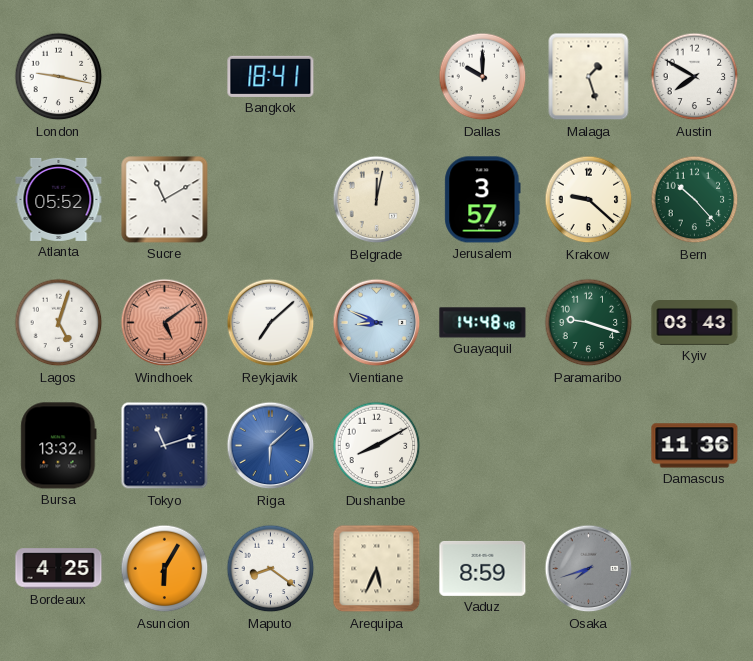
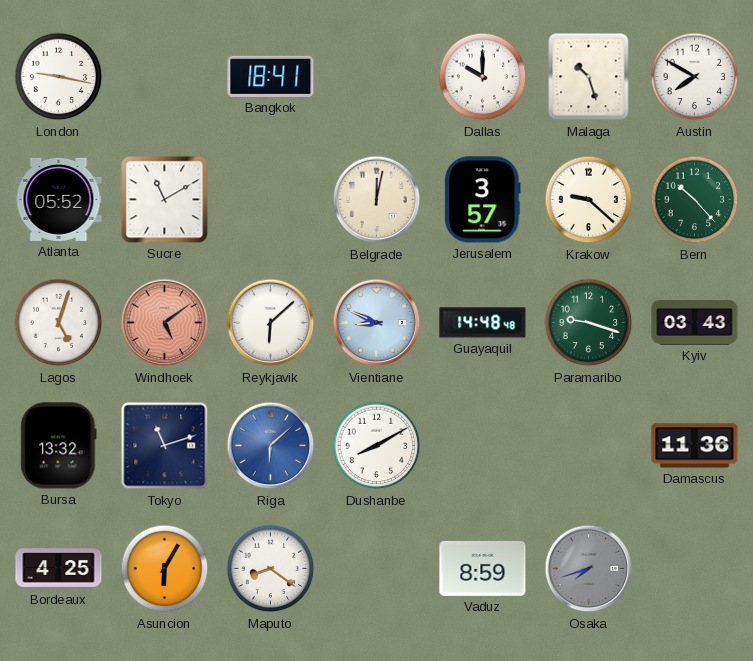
Malaga: 1:27 -> 10:27
Reykjavik: 7:08 -> 6:08
Arequipa: 5:34 -> none
